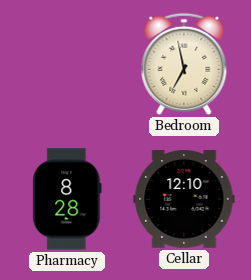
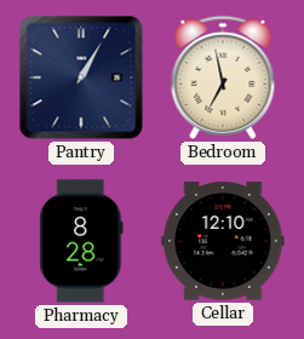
Pantry: none -> 1:05
